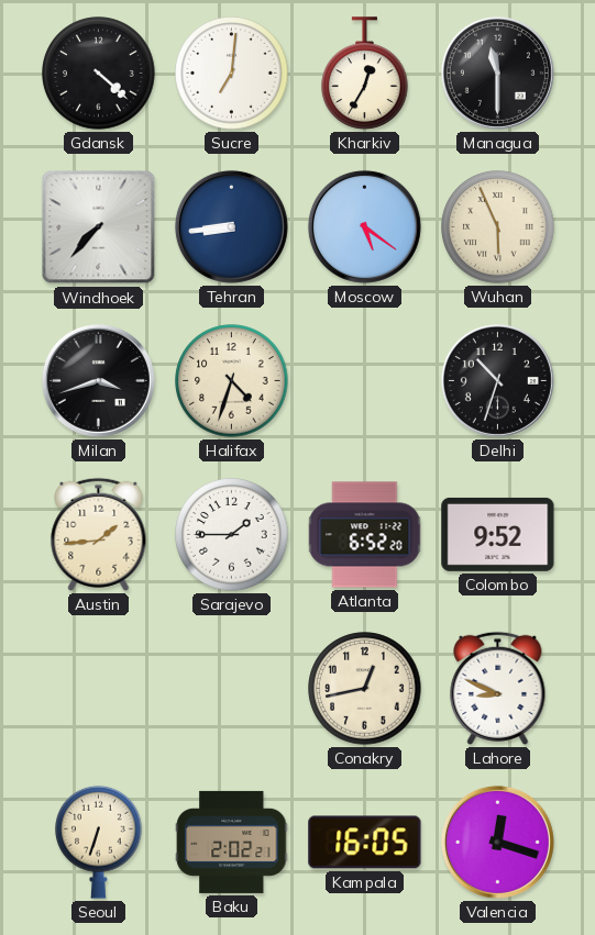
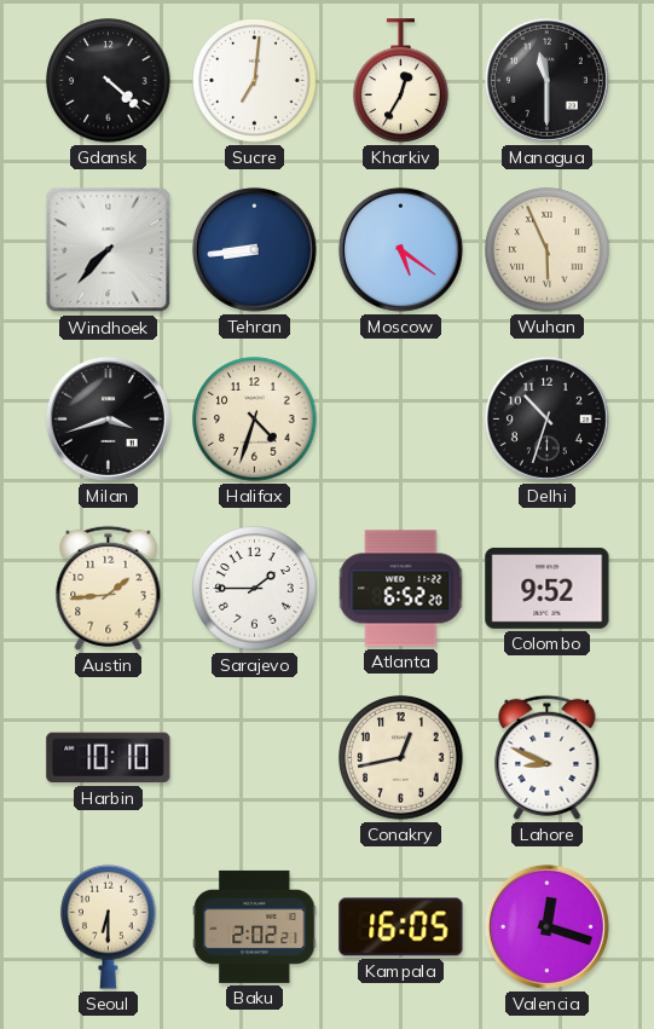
Harbin: none -> 10:10
Seoul: 6:33 -> 6:30
